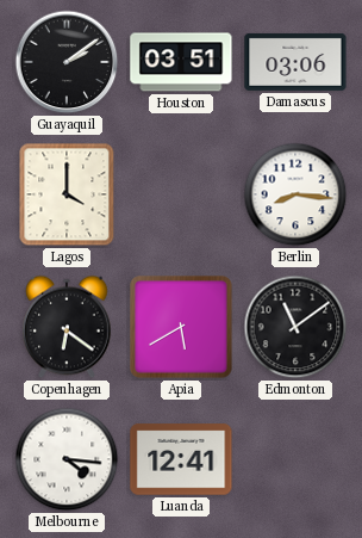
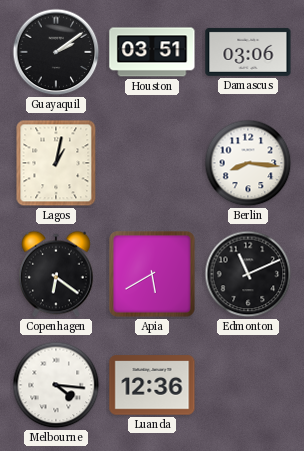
Lagos: 4:00 -> 1:02
Edmonton: 11:09 -> 11:11
Luanda: 12:41 -> 12:36
